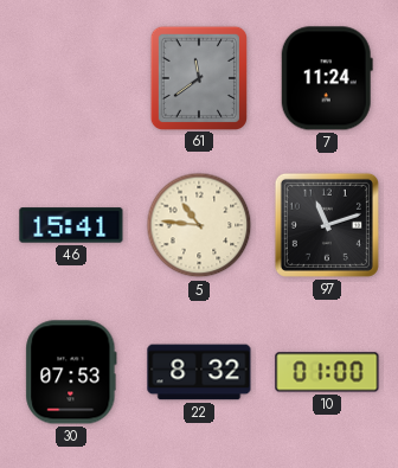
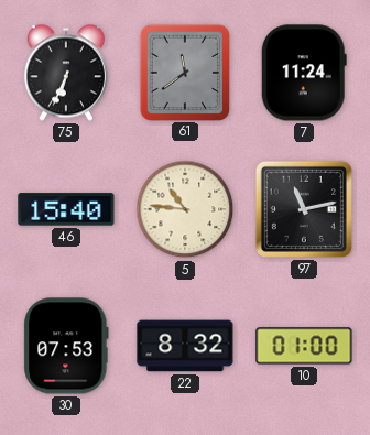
75: none -> 6:34
46: 15:41 -> 15:40
97: 11:12 -> 11:13
